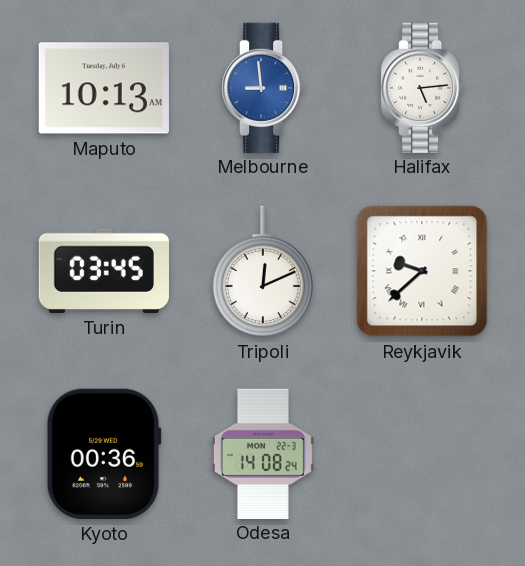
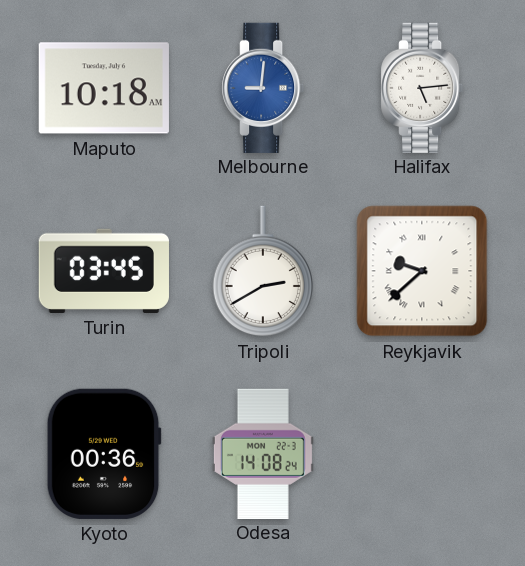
Maputo: 10:13 -> 10:18
Melbourne: 8:59 -> 9:01
Tripoli: 12:11 -> 2:40
